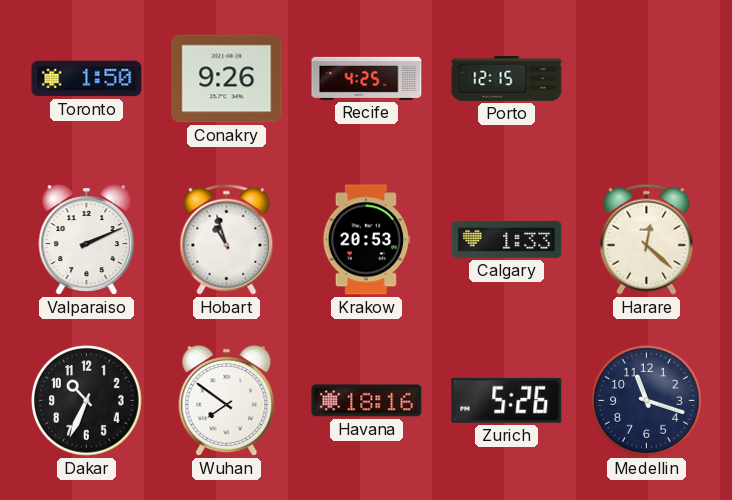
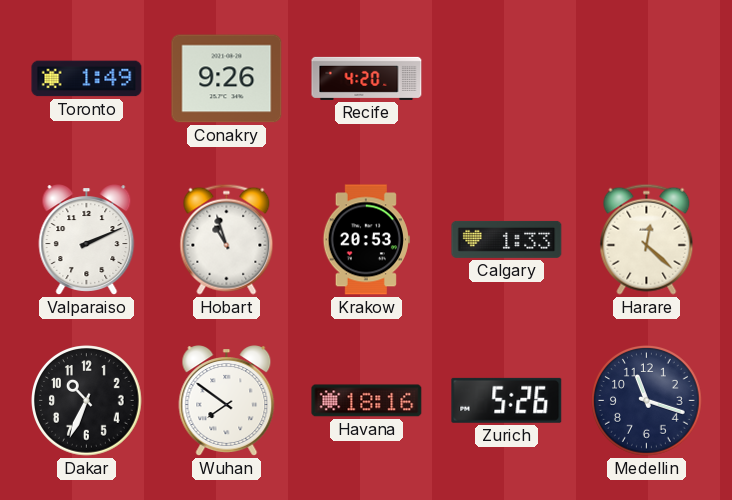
Toronto: 1:50 -> 1:49
Recife: 4:25 -> 4:20
Porto: 12:15 -> none
